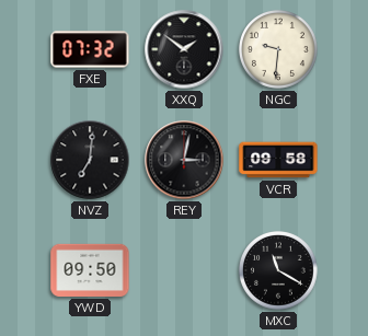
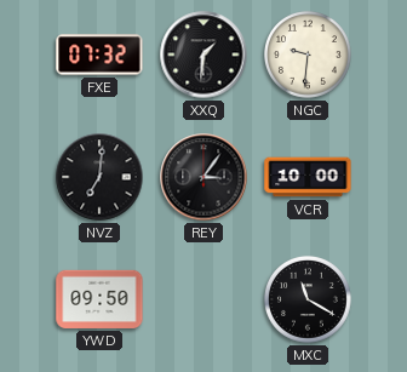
XXQ: 1:51 -> 1:31
REY: 3:02 -> 3:06
VCR: 09:58 -> 10:00
